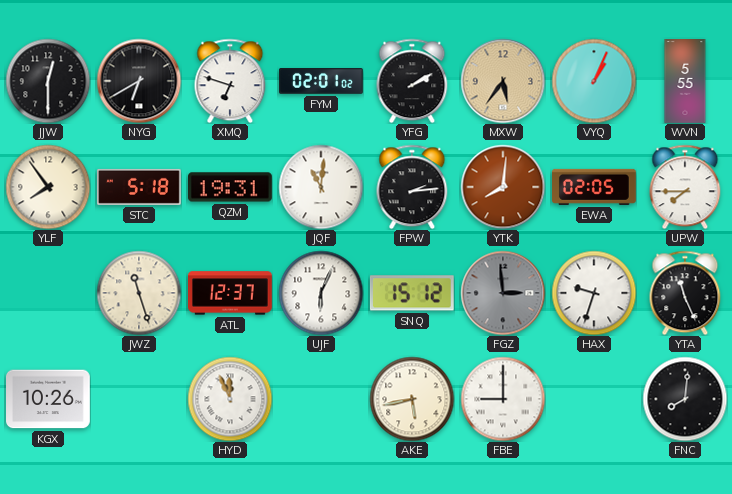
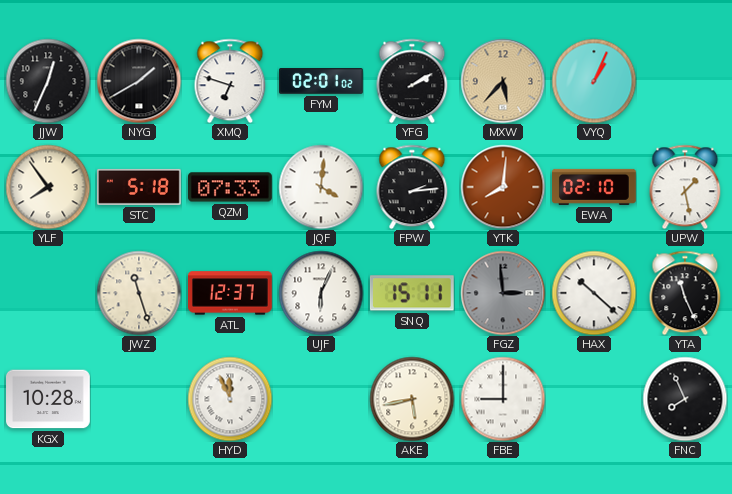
JJW: 12:30 -> 12:34
NYG: 6:40 -> 1:40
MXW: 5:36 -> 5:37
WVN: 5:55 -> none
QZM: 19:31 -> 07:33
JQF: 11:01 -> 4:01
EWA: 02:05 -> 02:10
UPW: 7:45 -> 1:28
SNQ: 15:12 -> 15:11
HAX: 9:33 -> 10:22
KGX: 10:26 -> 10:28
FNC: 8:01 -> 7:56
